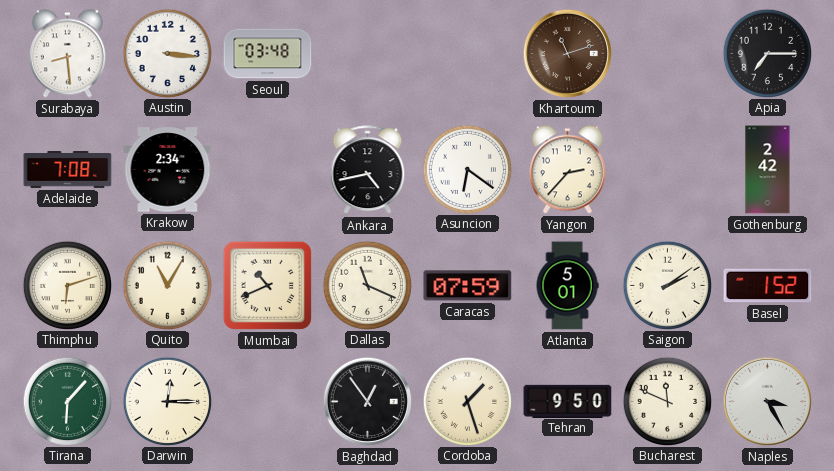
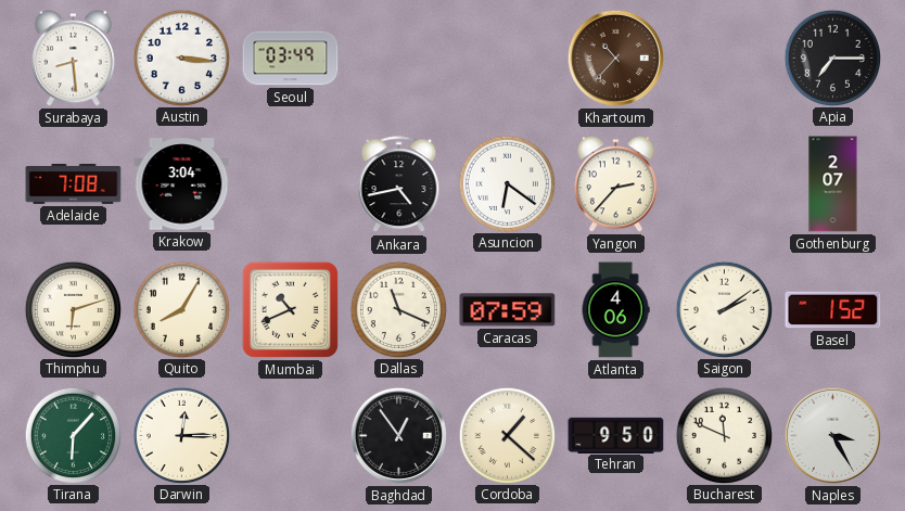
Seoul: 03:48 -> 03:49
Khartoum: 11:12 -> 10:37
Krakow: 2:34 -> 3:04
Gothenburg: 2:42 -> 2:07
Quito: 11:05 -> 8:05
Atlanta: 5:01 -> 4:06
Cordoba: 1:27 -> 1:22
